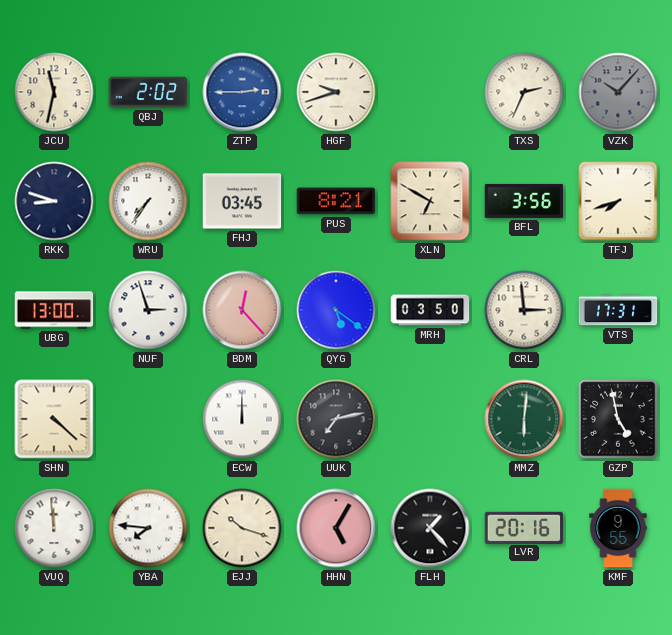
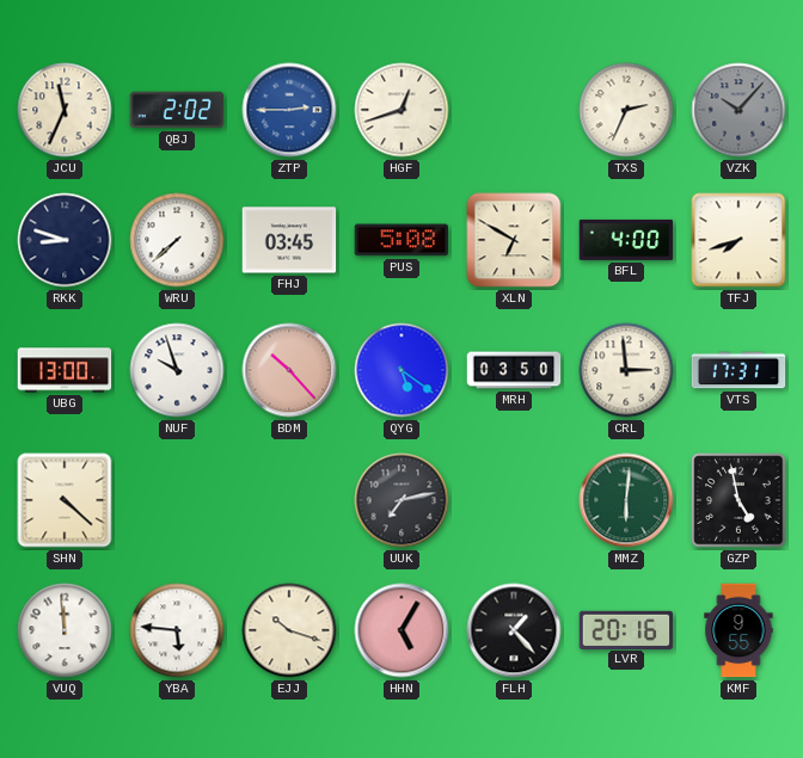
JCU: 11:32 -> 11:34
HGF: 9:42 -> 12:42
WRU: 7:36 -> 7:38
PUS: 8:21 -> 5:08
BFL: 3:56 -> 4:00
NUF: 2:57 -> 9:57
BDM: 12:23 -> 10:23
ECW: 12:00 -> none
YBA: 7:46 -> 5:46
